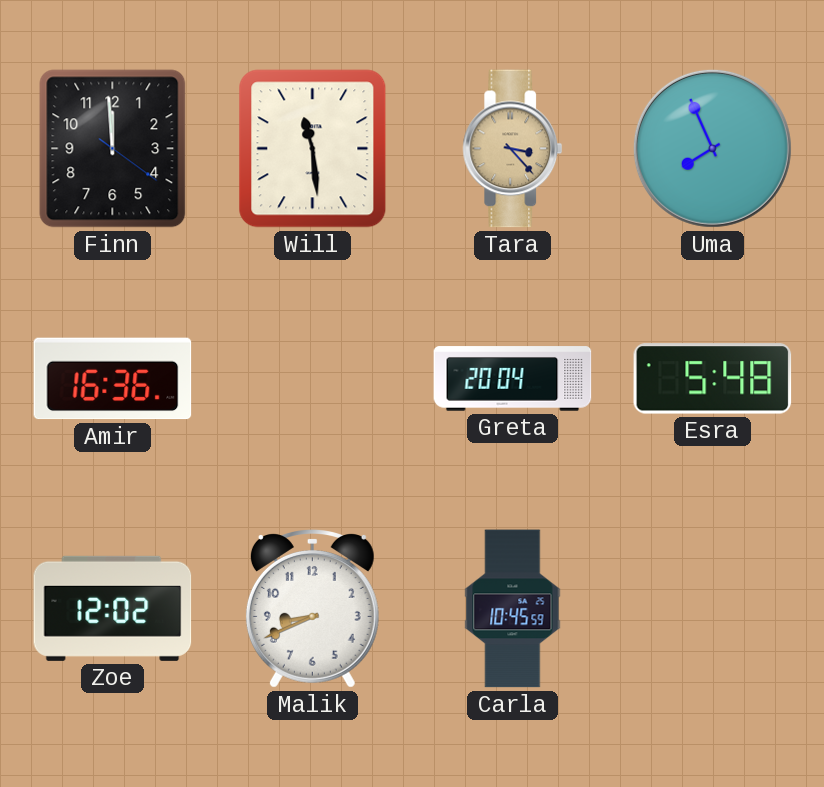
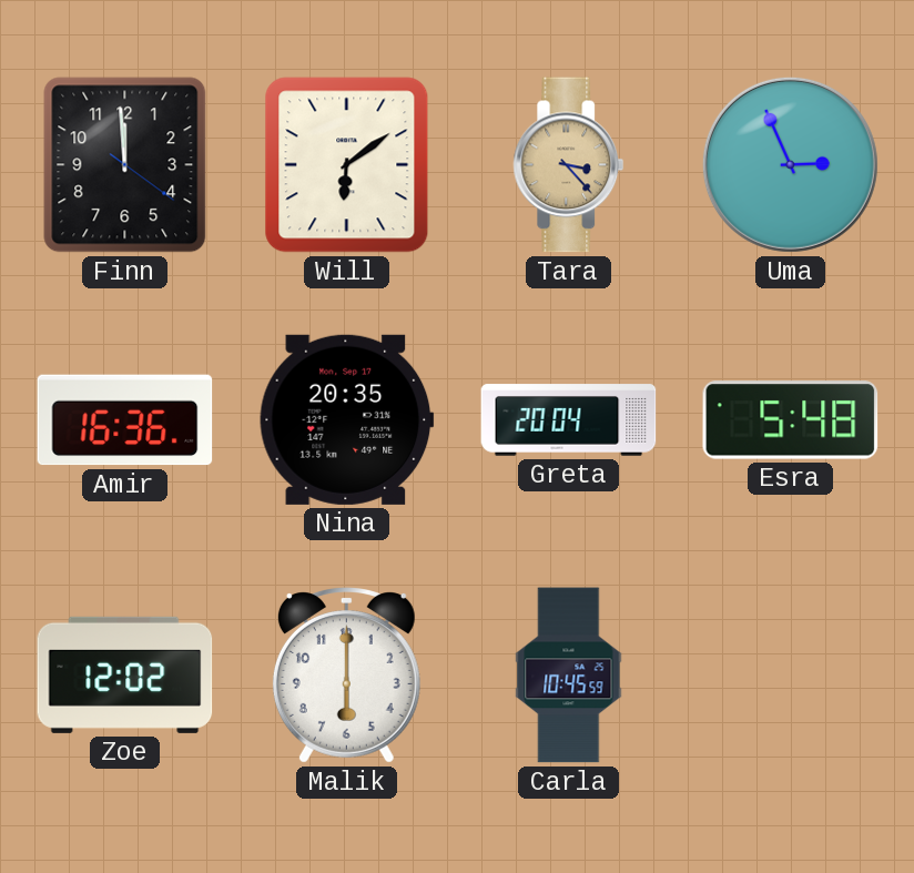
Will: 11:29 -> 6:09
Uma: 7:56 -> 2:56
Nina: none -> 20:35
Malik: 8:41 -> 6:00
